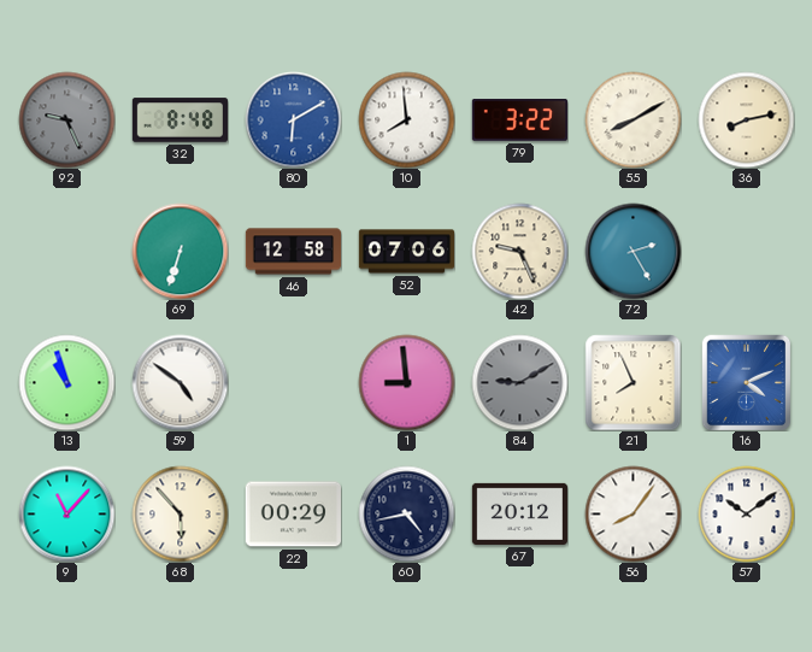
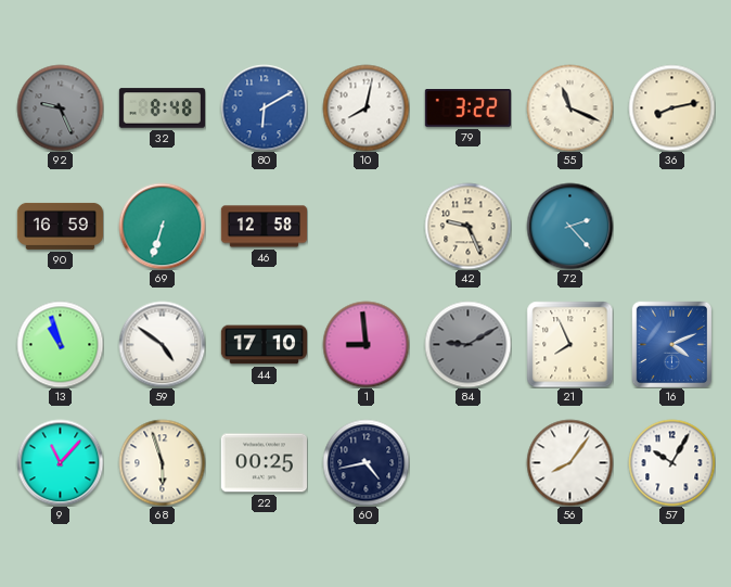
10: 7:59 -> 8:02
55: 8:10 -> 11:19
90: none -> 16:59
52: 07:06 -> none
72: 2:25 -> 2:23
44: none -> 17:10
68: 5:53 -> 5:57
22: 00:29 -> 00:25
67: 20:12 -> none
57: 10:09 -> 10:05
